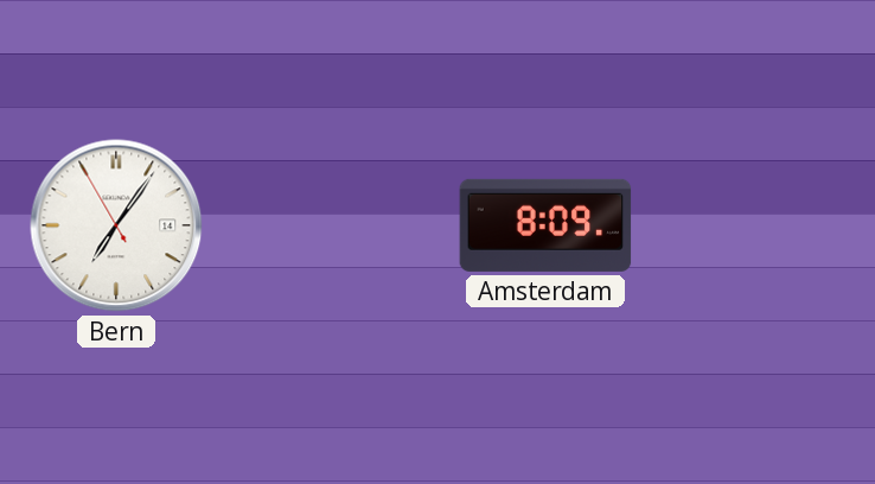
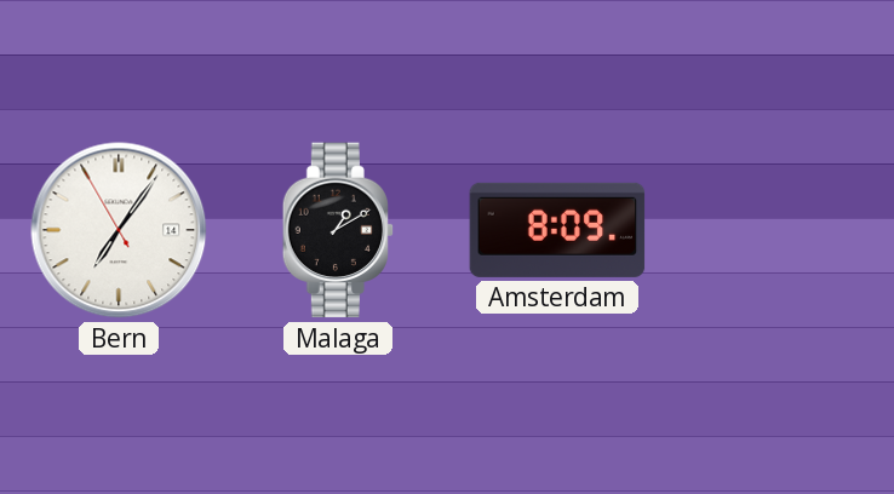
Malaga: none -> 1:10
